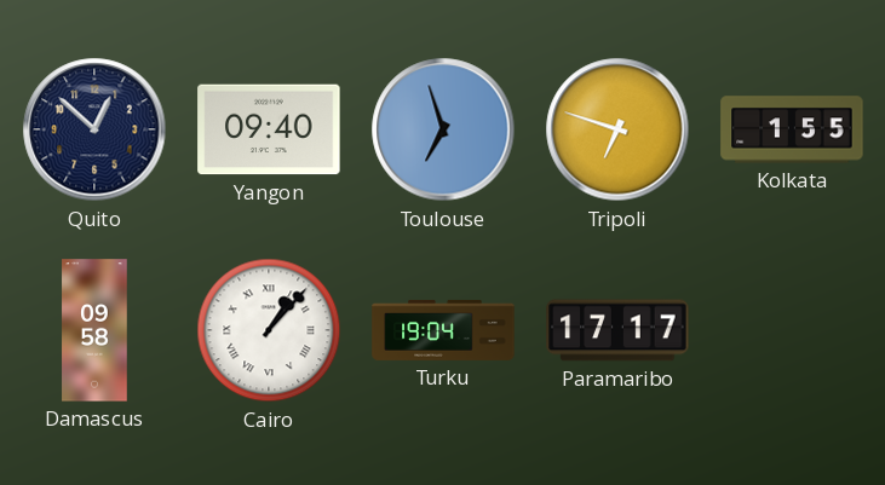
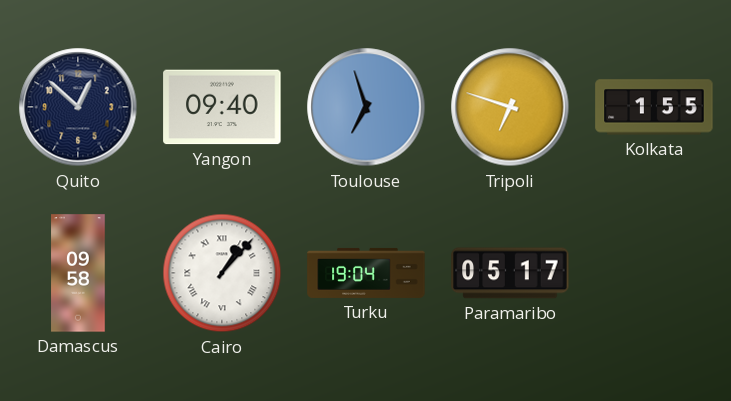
Paramaribo: 17:17 -> 05:17
